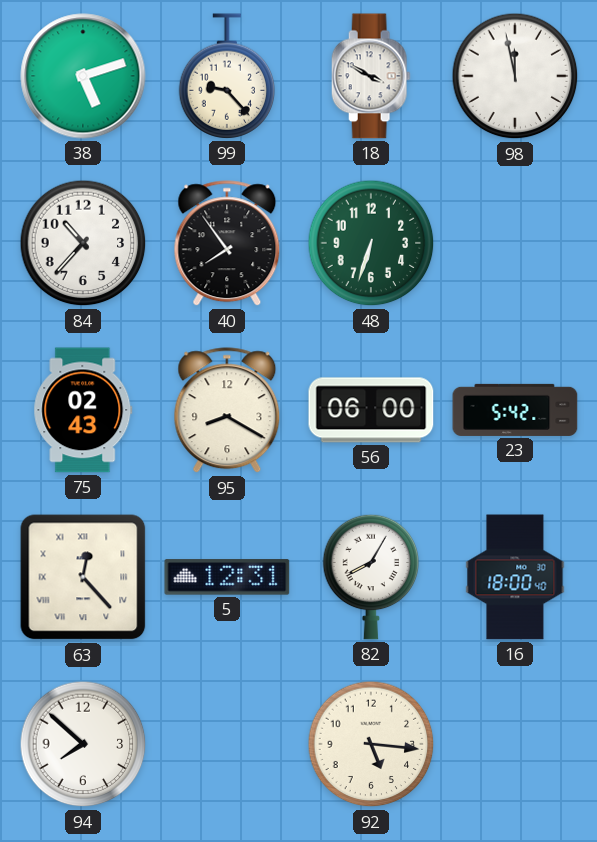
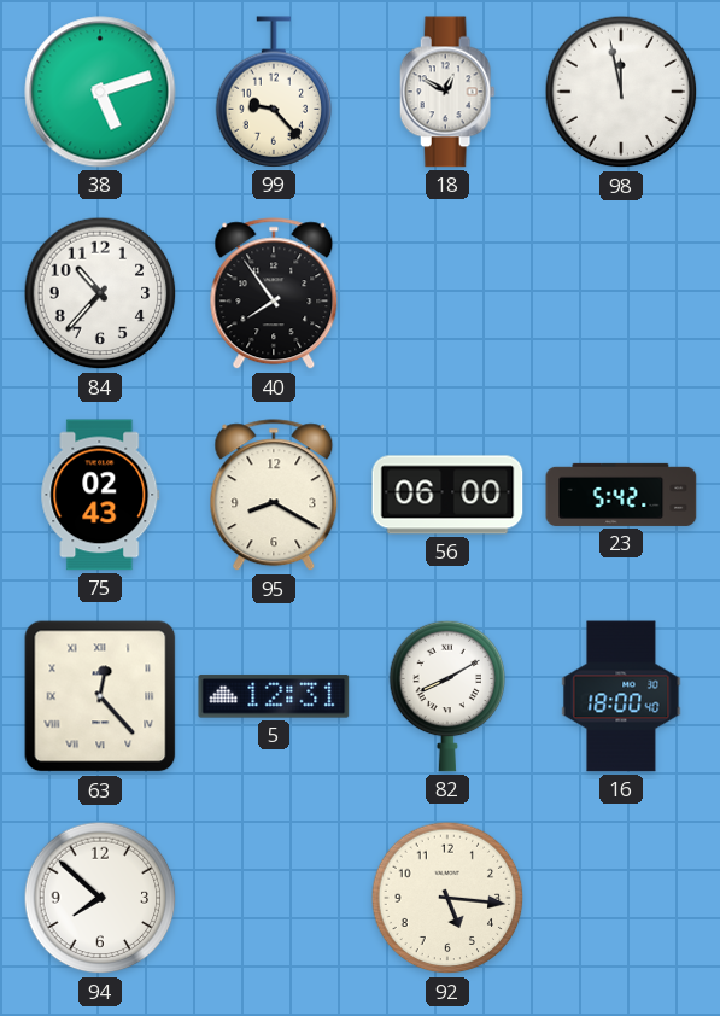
18: 3:50 -> 12:50
48: 6:33 -> none
82: 8:05 -> 8:10
